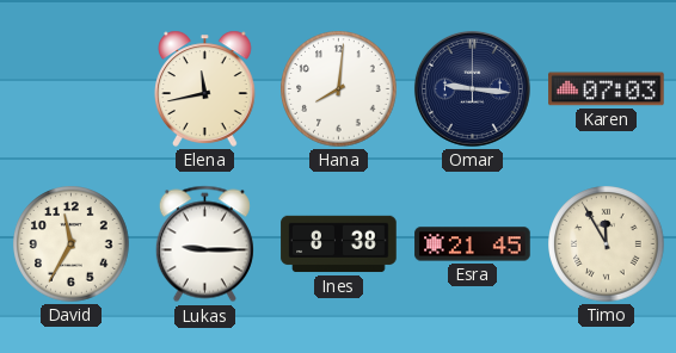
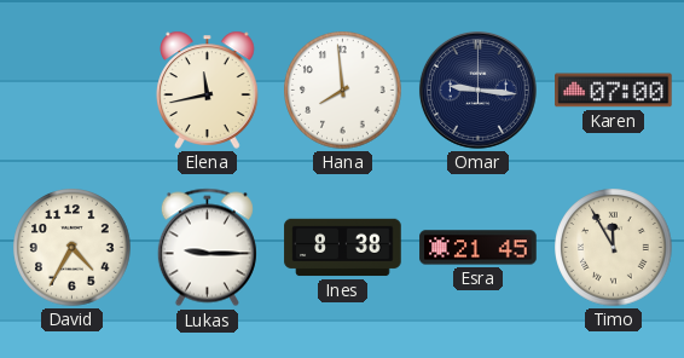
Hana: 8:01 -> 7:59
Karen: 07:03 -> 07:00
David: 11:35 -> 4:35
